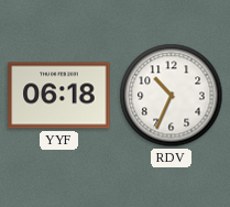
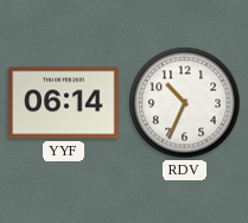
YYF: 06:18 -> 06:14
